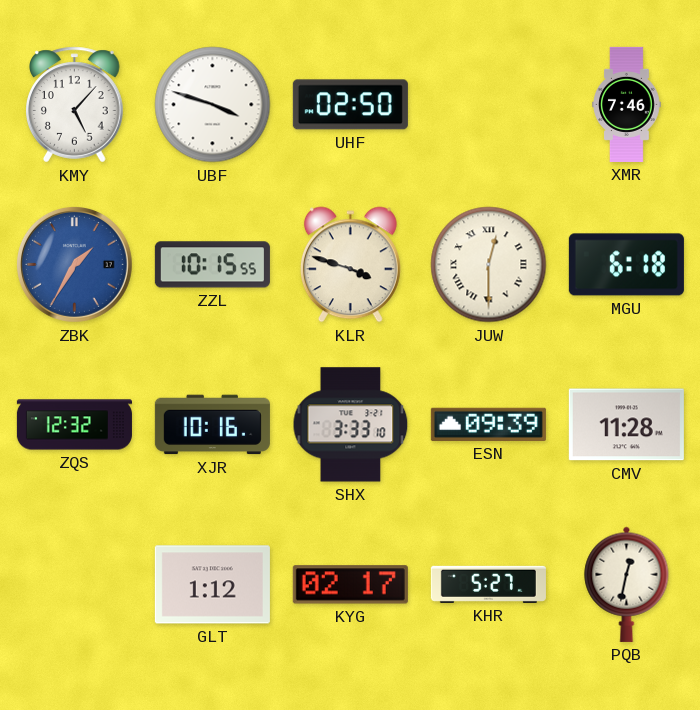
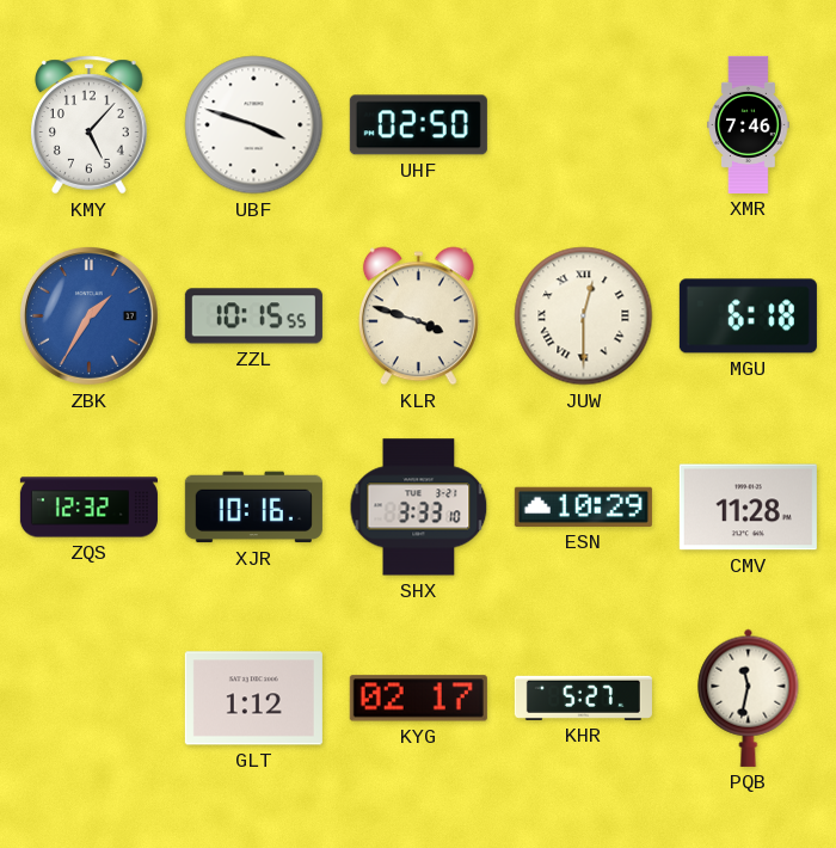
ESN: 09:39 -> 10:29
PQB: 12:32 -> 11:32
